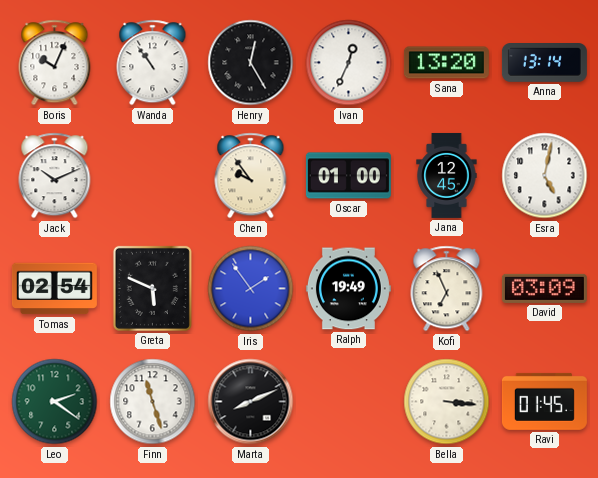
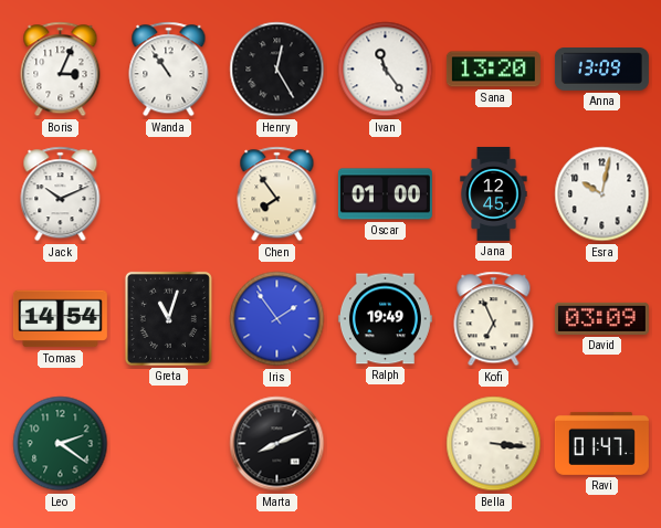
Boris: 10:04 -> 3:04
Ivan: 12:34 -> 11:24
Anna: 13:14 -> 13:09
Chen: 9:54 -> 7:54
Esra: 5:02 -> 10:02
Tomas: 02:54 -> 14:54
Greta: 5:49 -> 11:03
Finn: 11:27 -> none
Ravi: 01:45 -> 01:47
